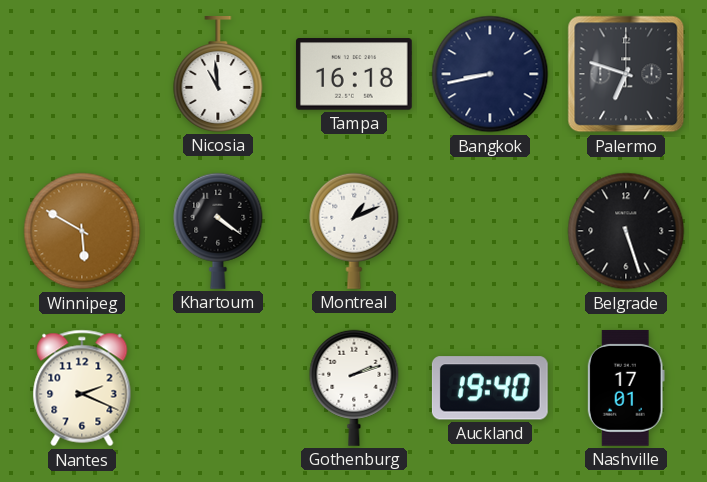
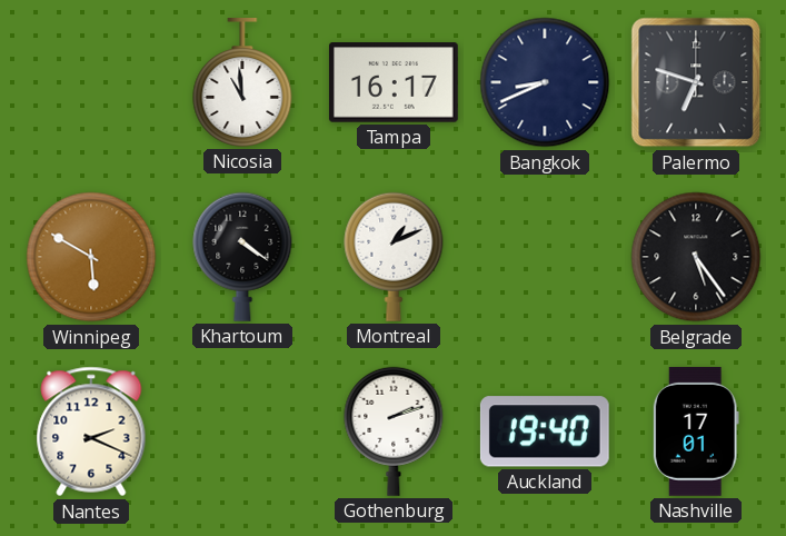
Tampa: 16:18 -> 16:17
Bangkok: 8:43 -> 8:41
Belgrade: 5:27 -> 5:24
